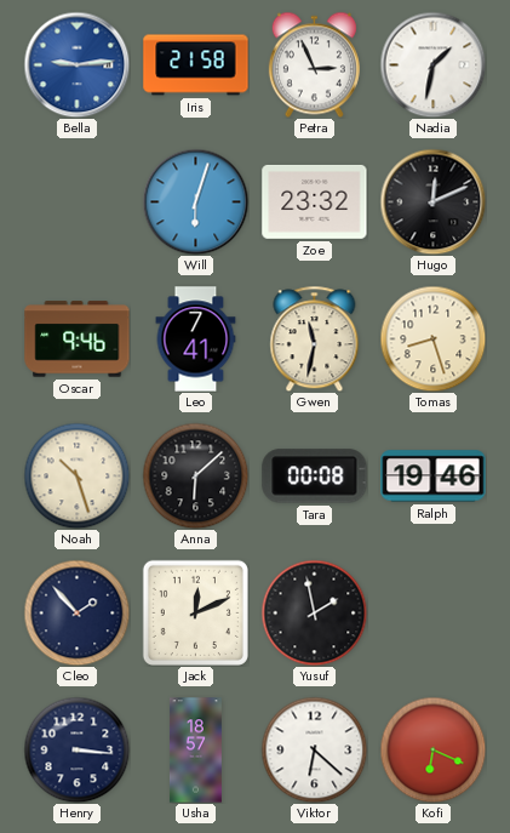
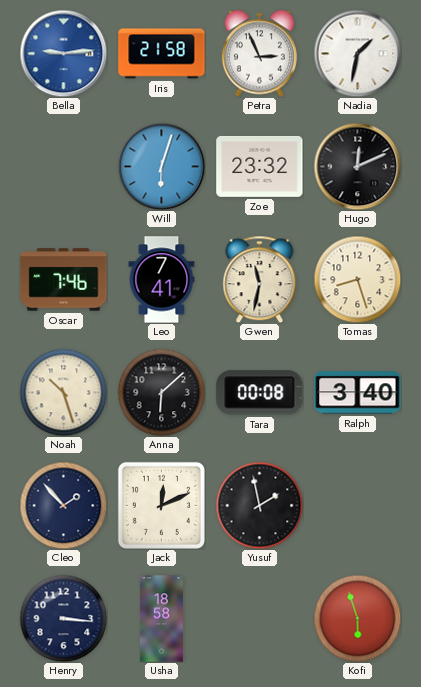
Oscar: 9:46 -> 7:46
Ralph: 19:46 -> 3:40
Usha: 18:57 -> 18:58
Viktor: 6:22 -> none
Kofi: 6:19 -> 5:57
